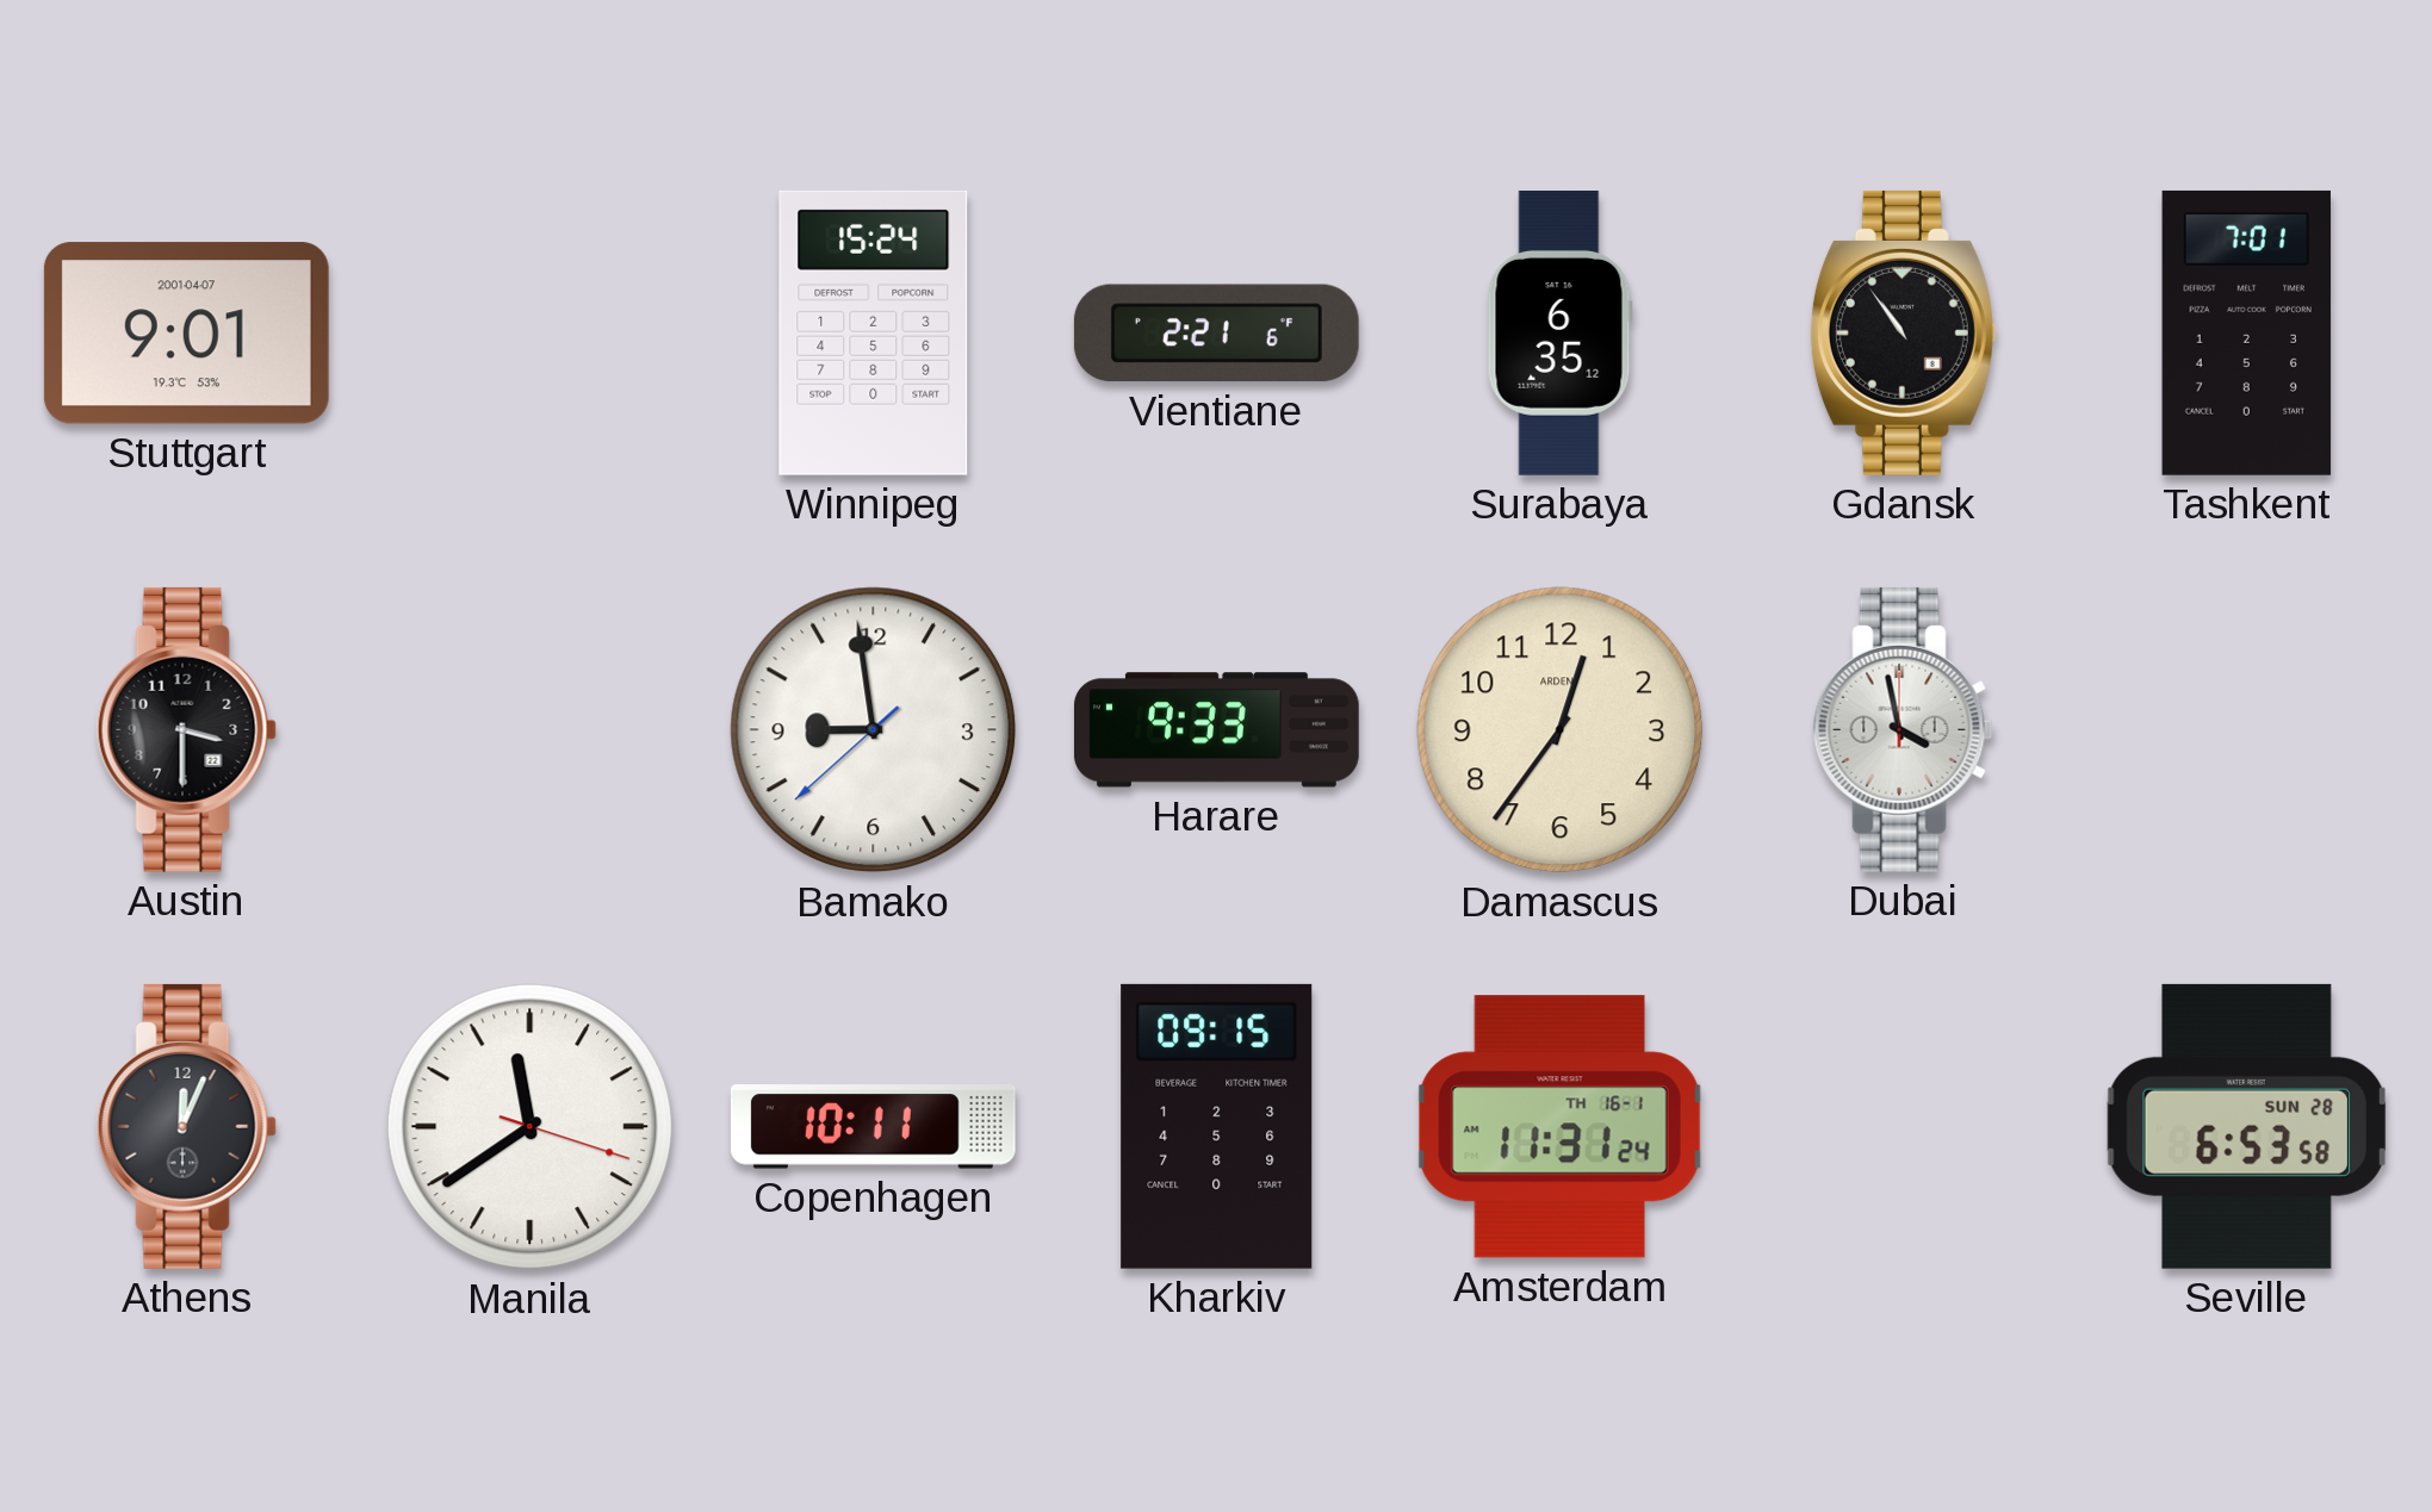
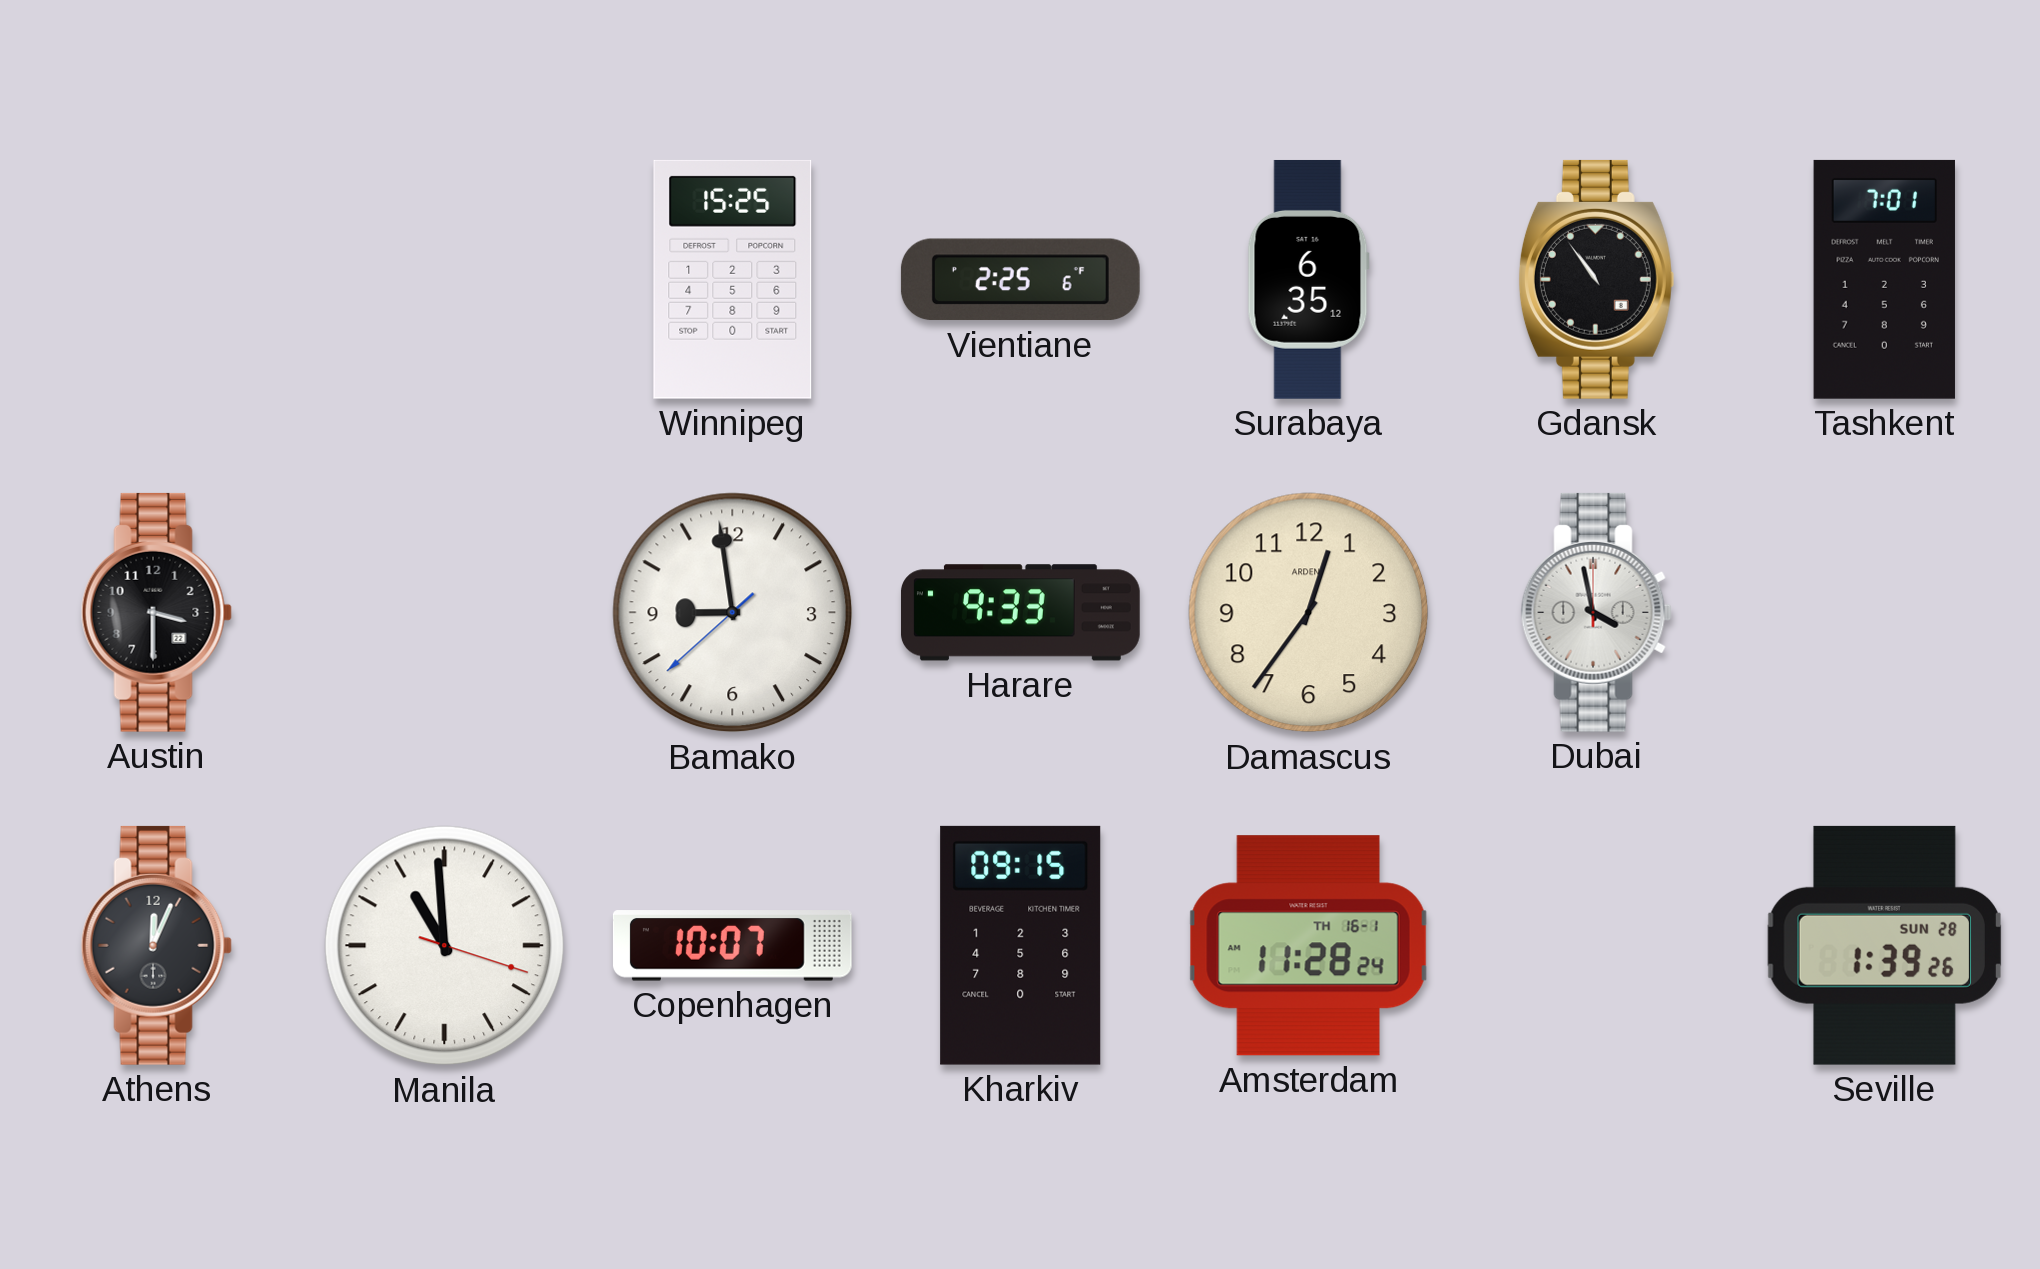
Stuttgart: 9:01 -> none
Winnipeg: 15:24 -> 15:25
Vientiane: 2:21 -> 2:25
Manila: 11:39 -> 10:59
Copenhagen: 10:11 -> 10:07
Amsterdam: 11:31 -> 11:28
Seville: 6:53 -> 1:39
